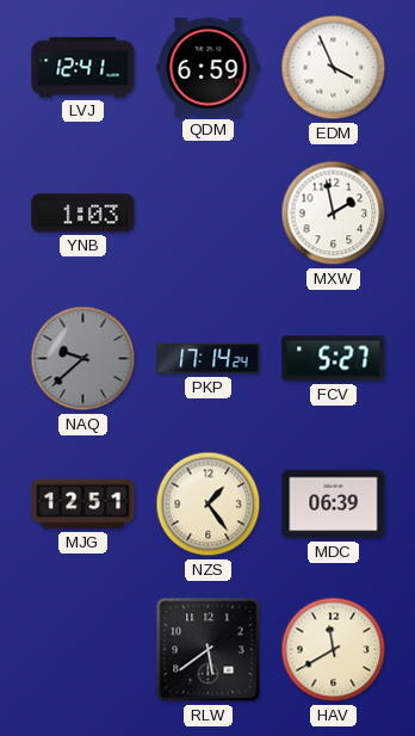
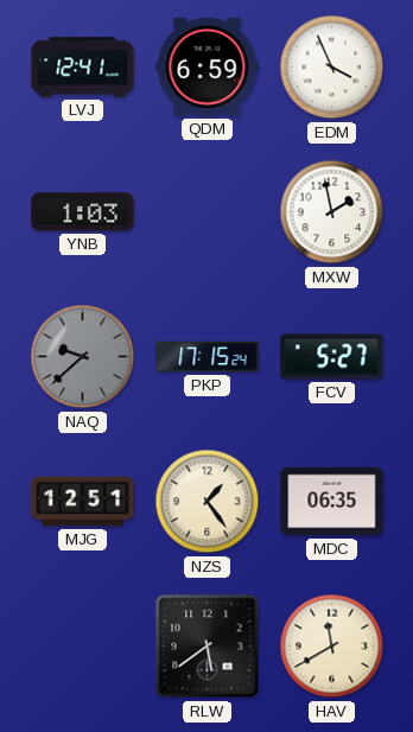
PKP: 17:14 -> 17:15
MDC: 06:39 -> 06:35
